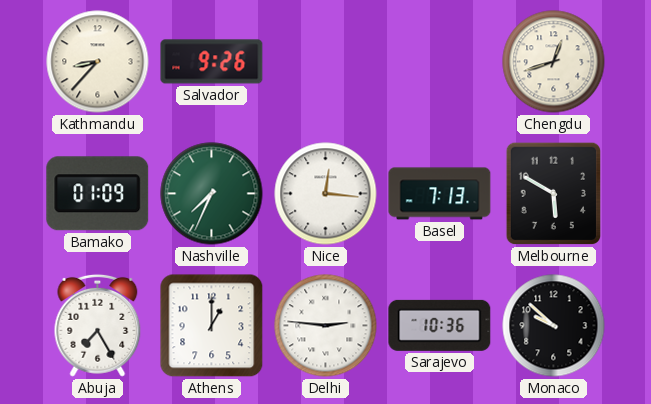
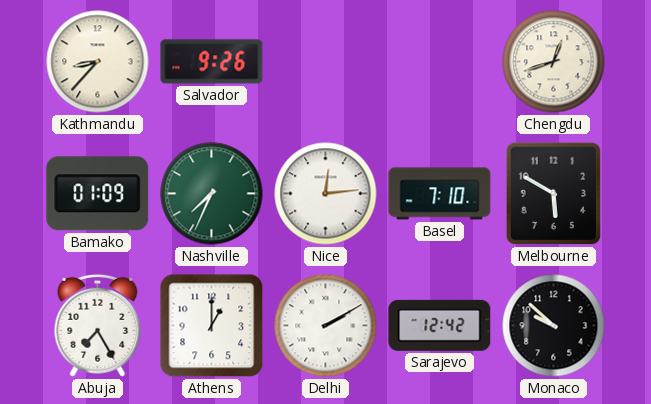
Nice: 12:16 -> 12:14
Basel: 7:13 -> 7:10
Delhi: 2:46 -> 2:10
Sarajevo: 10:36 -> 12:42
